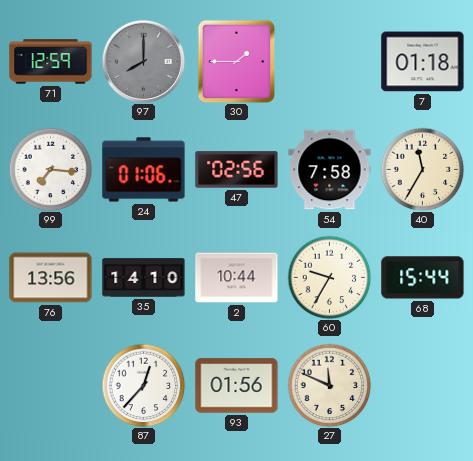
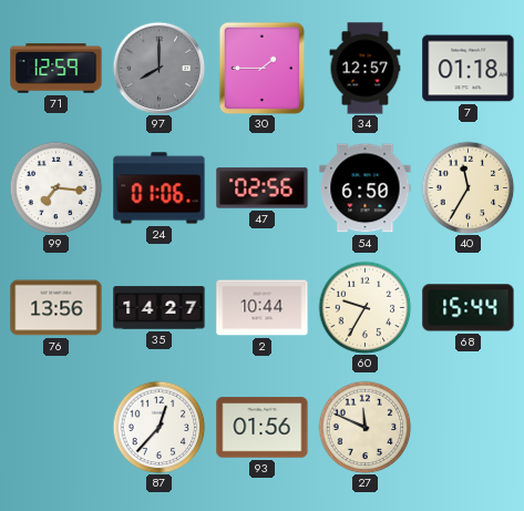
34: none -> 12:57
54: 7:58 -> 6:50
35: 14:10 -> 14:27
